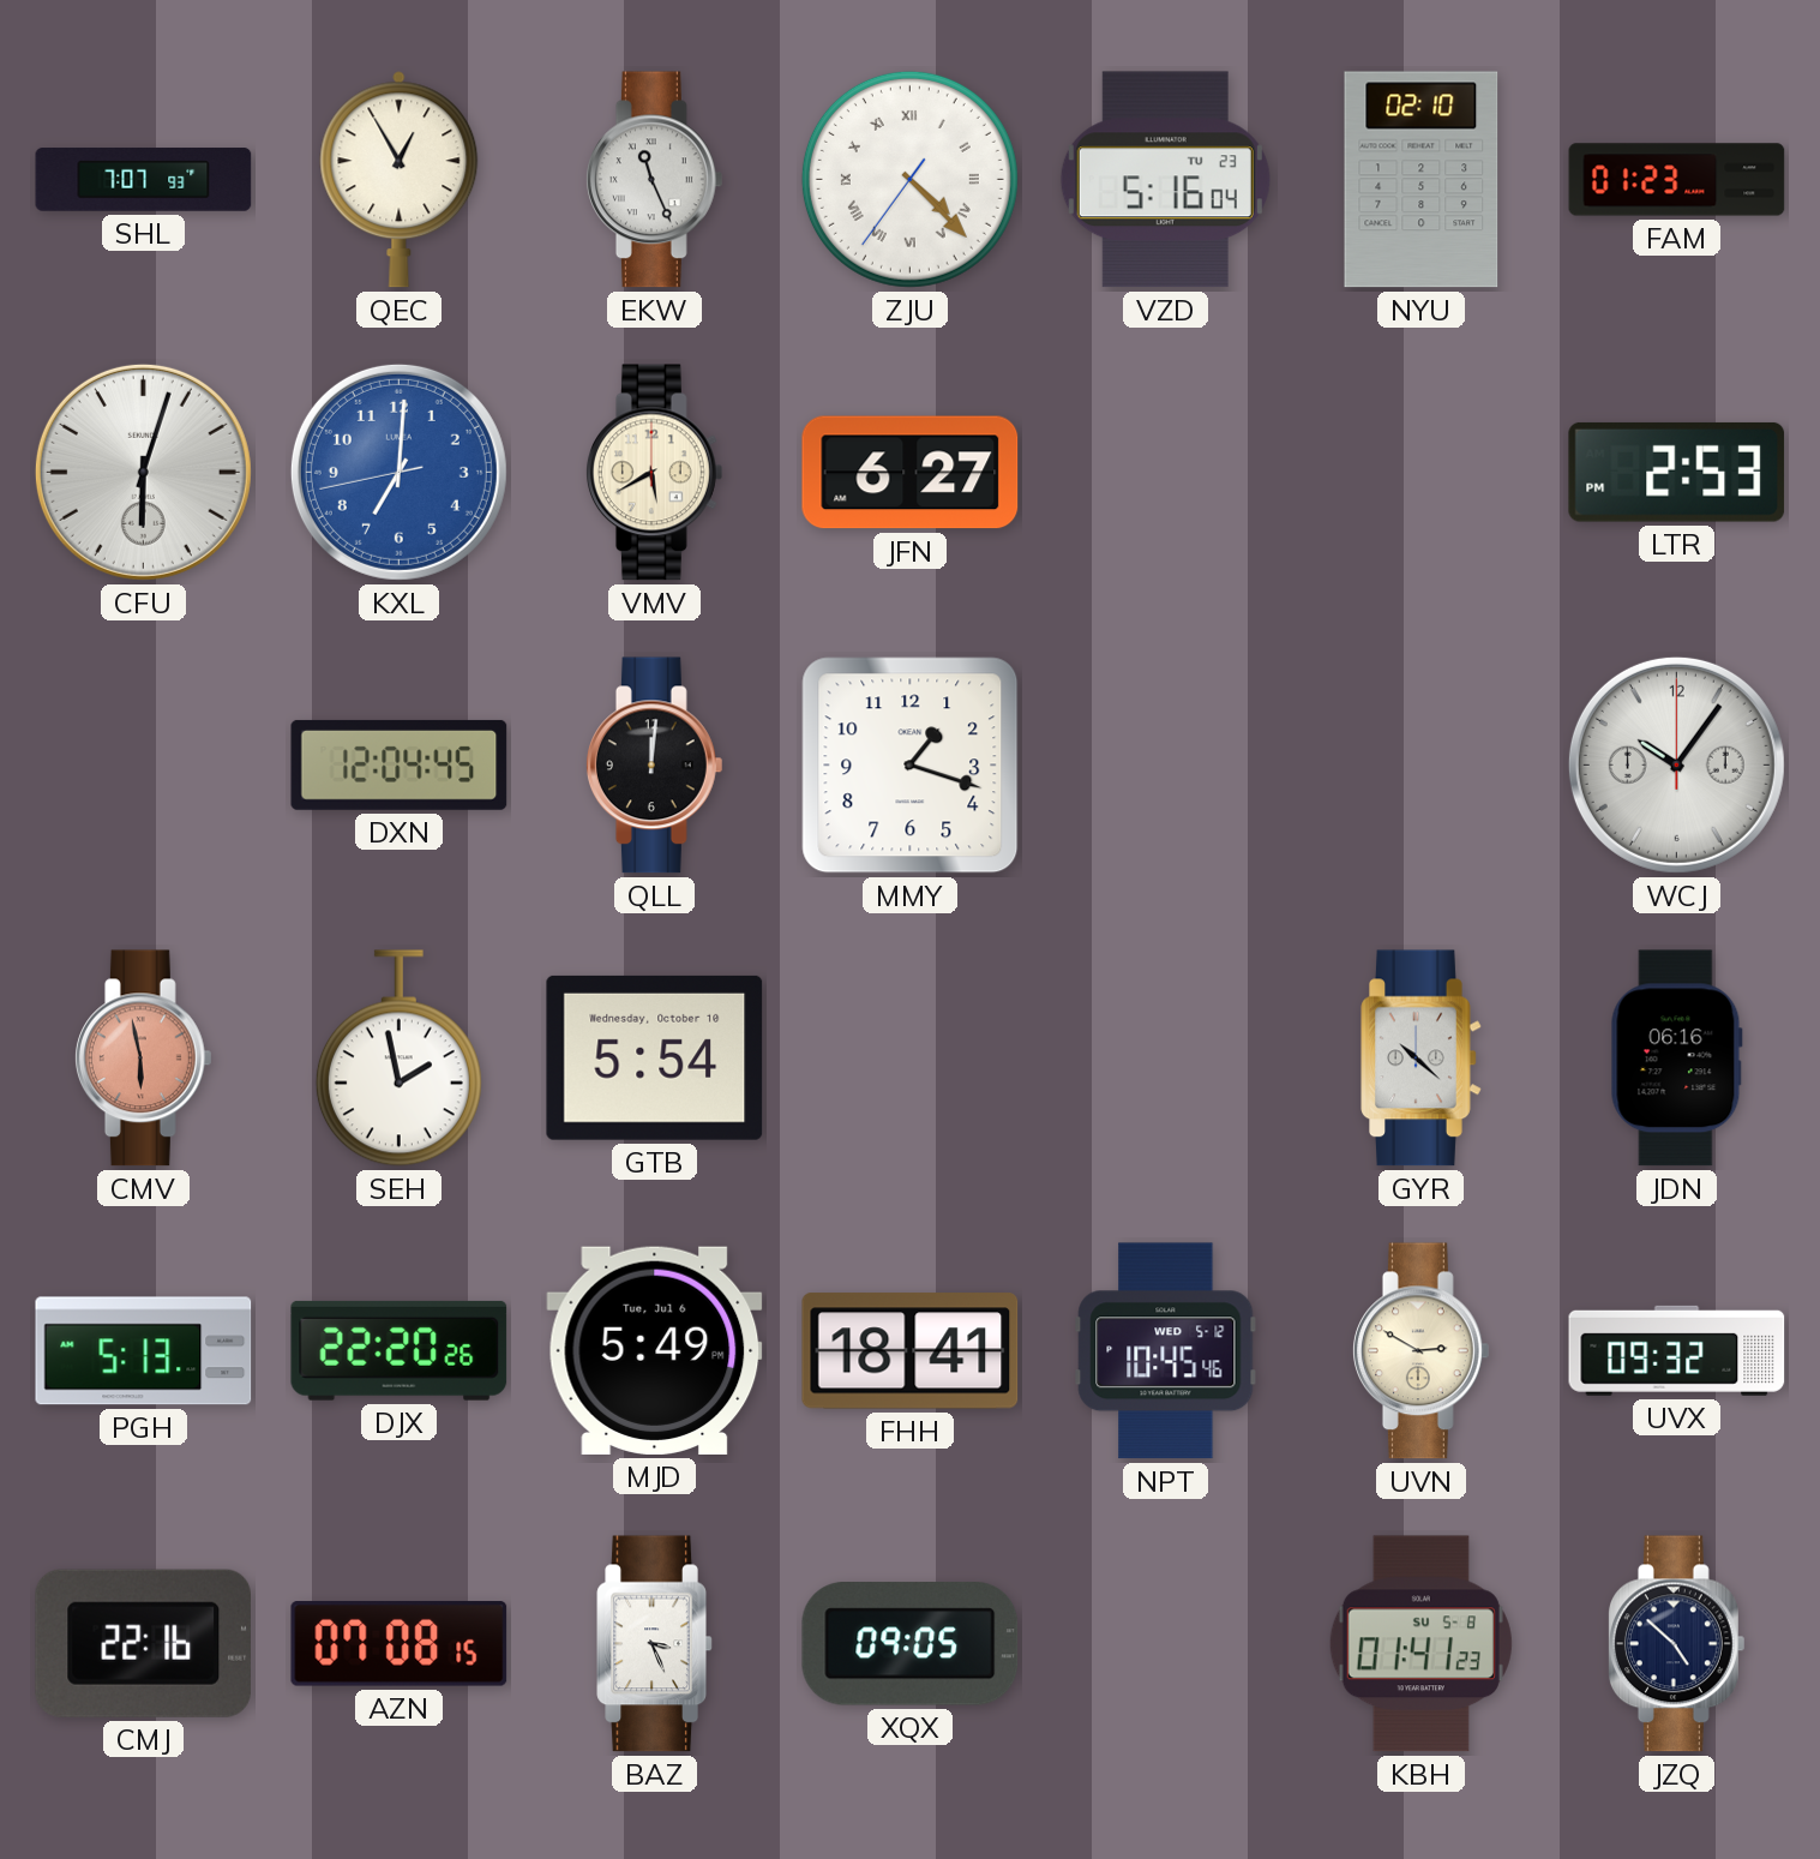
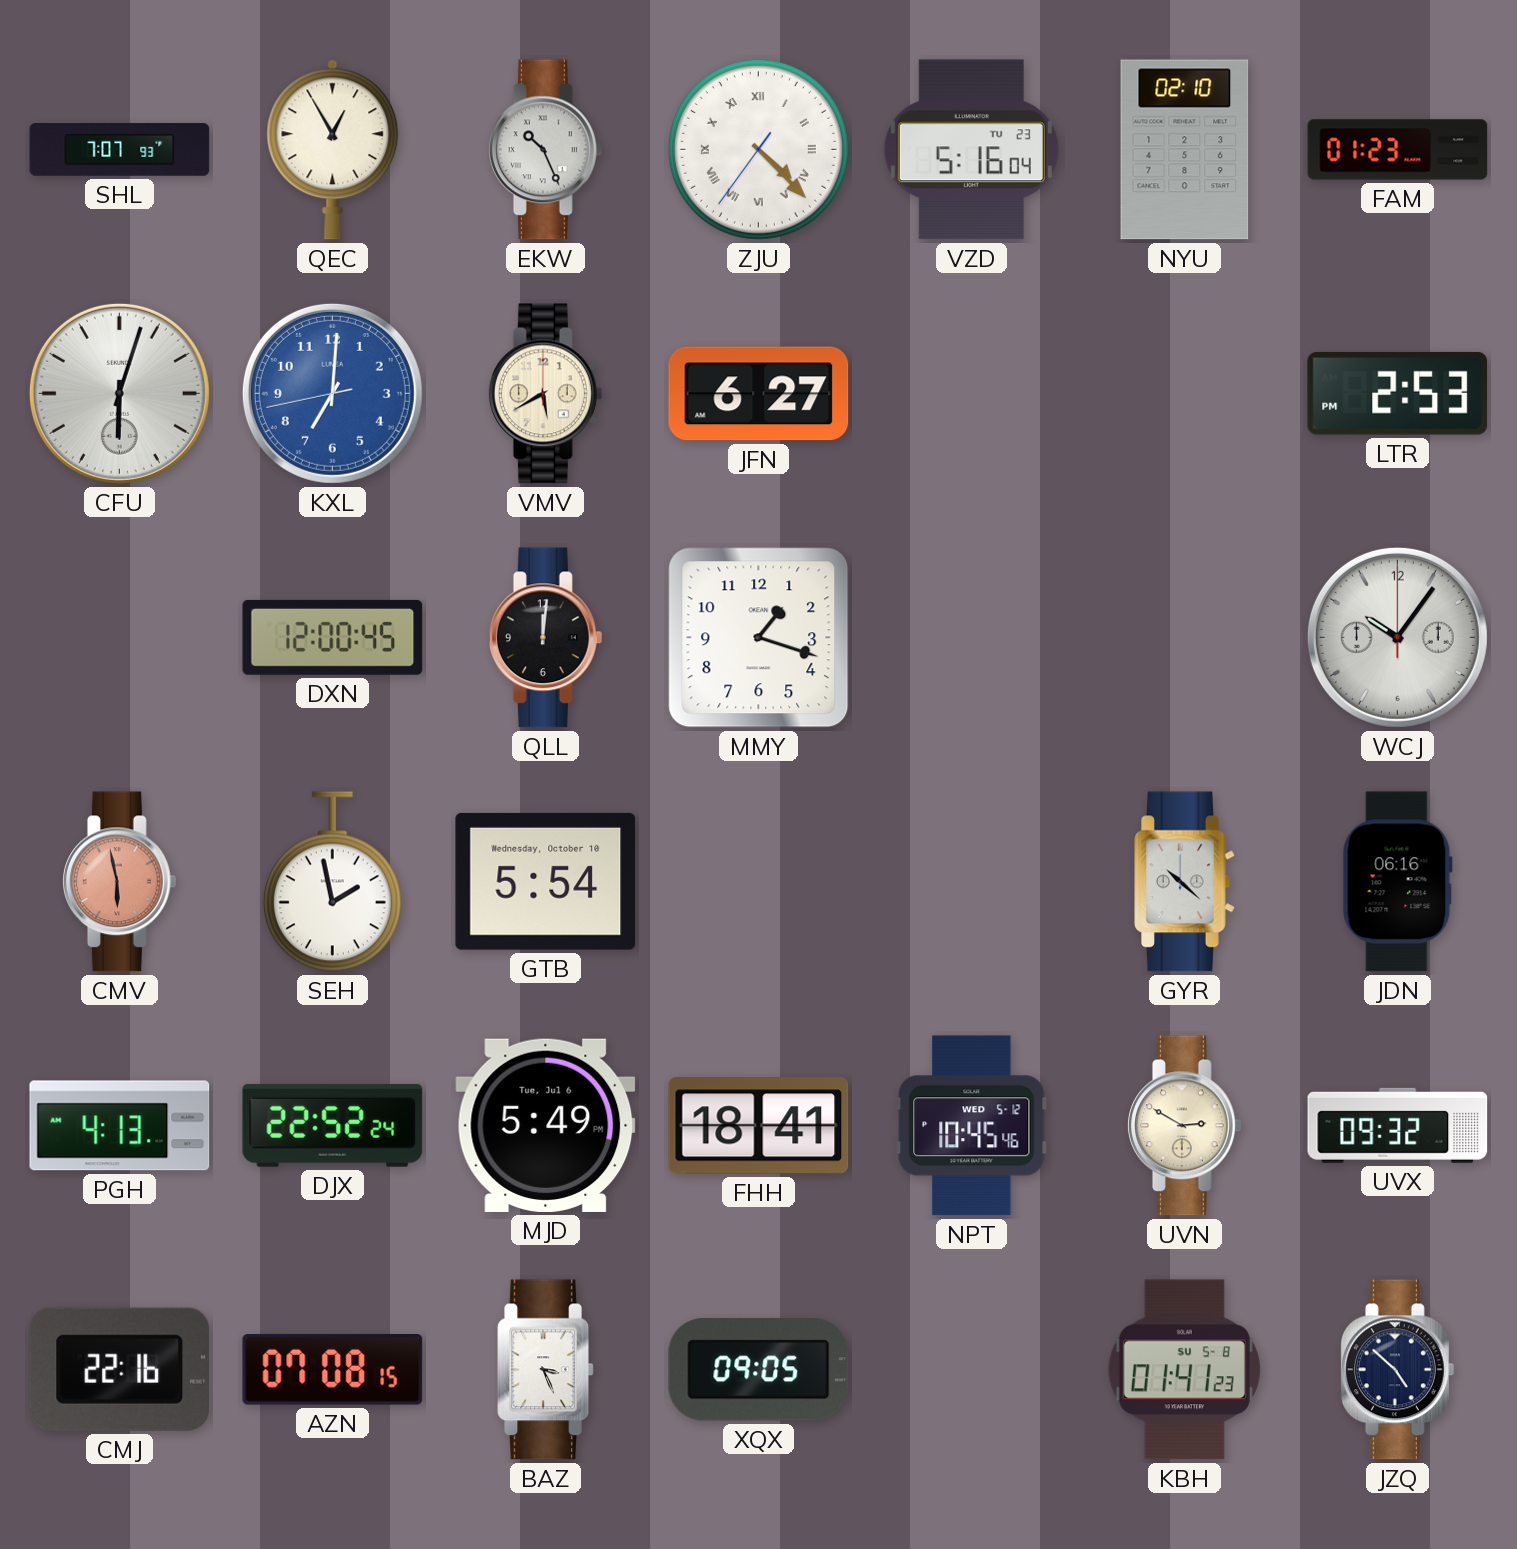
EKW: 11:26 -> 10:26
DXN: 12:04 -> 12:00
PGH: 5:13 -> 4:13
DJX: 22:20 -> 22:52
